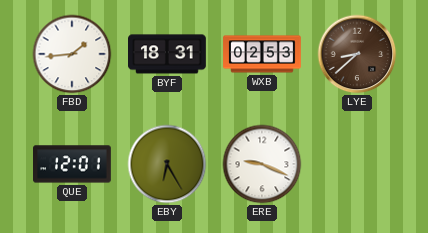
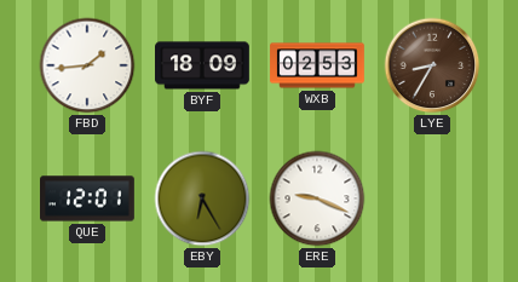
BYF: 18:31 -> 18:09
LYE: 8:38 -> 8:35
